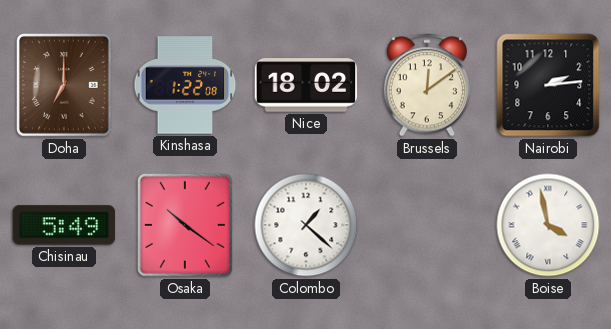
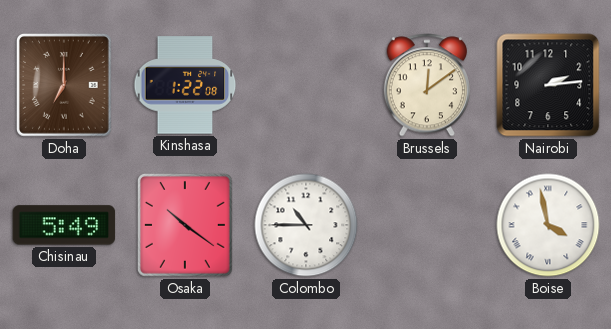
Nice: 18:02 -> none
Colombo: 1:22 -> 10:45
